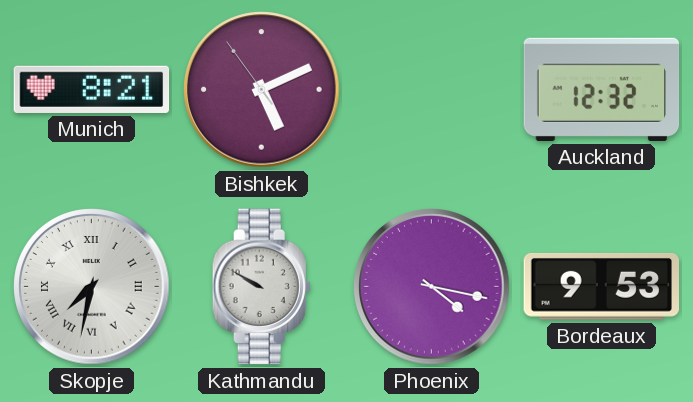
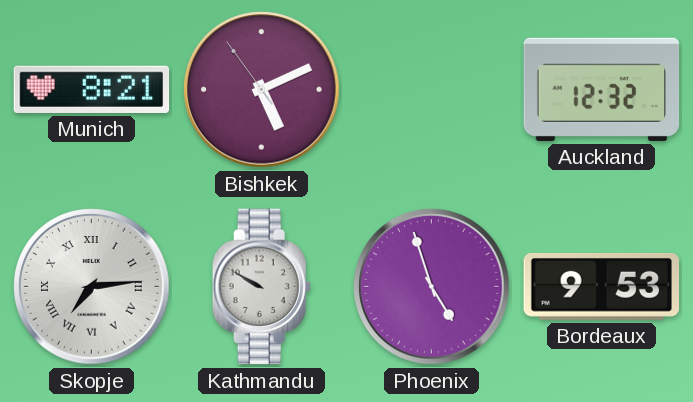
Skopje: 7:32 -> 7:14
Phoenix: 4:17 -> 4:57
